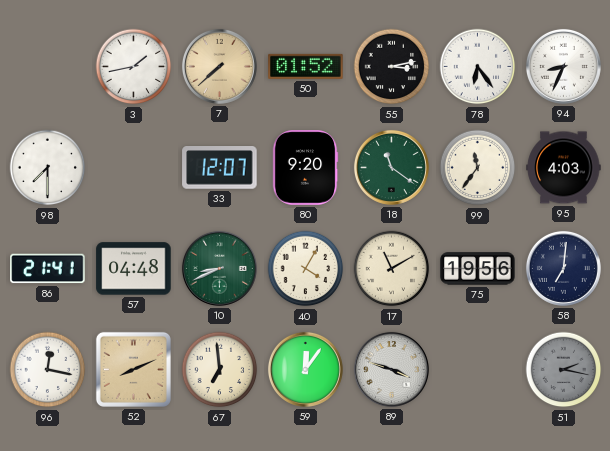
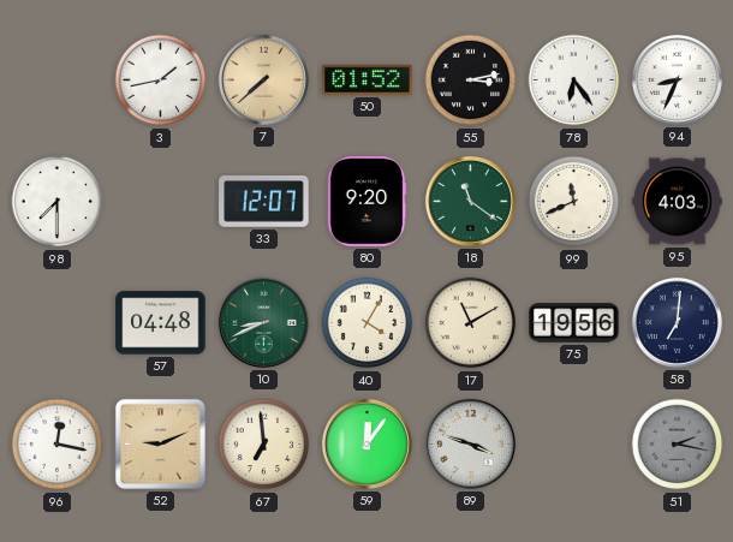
99: 11:36 -> 11:41
86: 21:41 -> none
52: 8:11 -> 9:11
